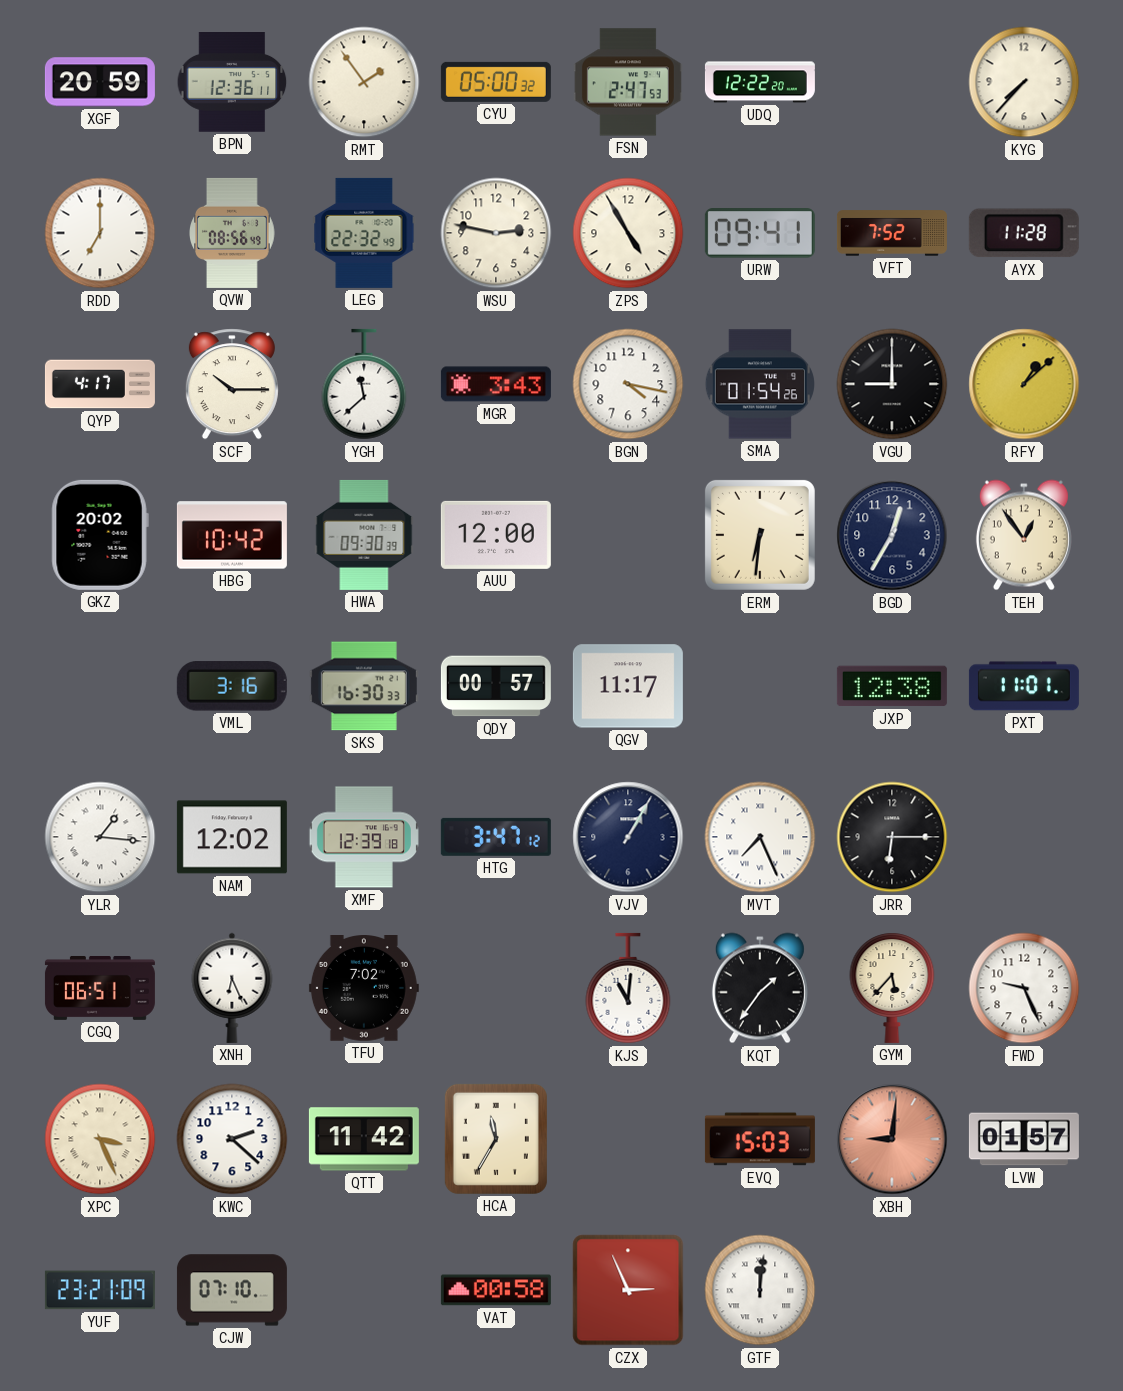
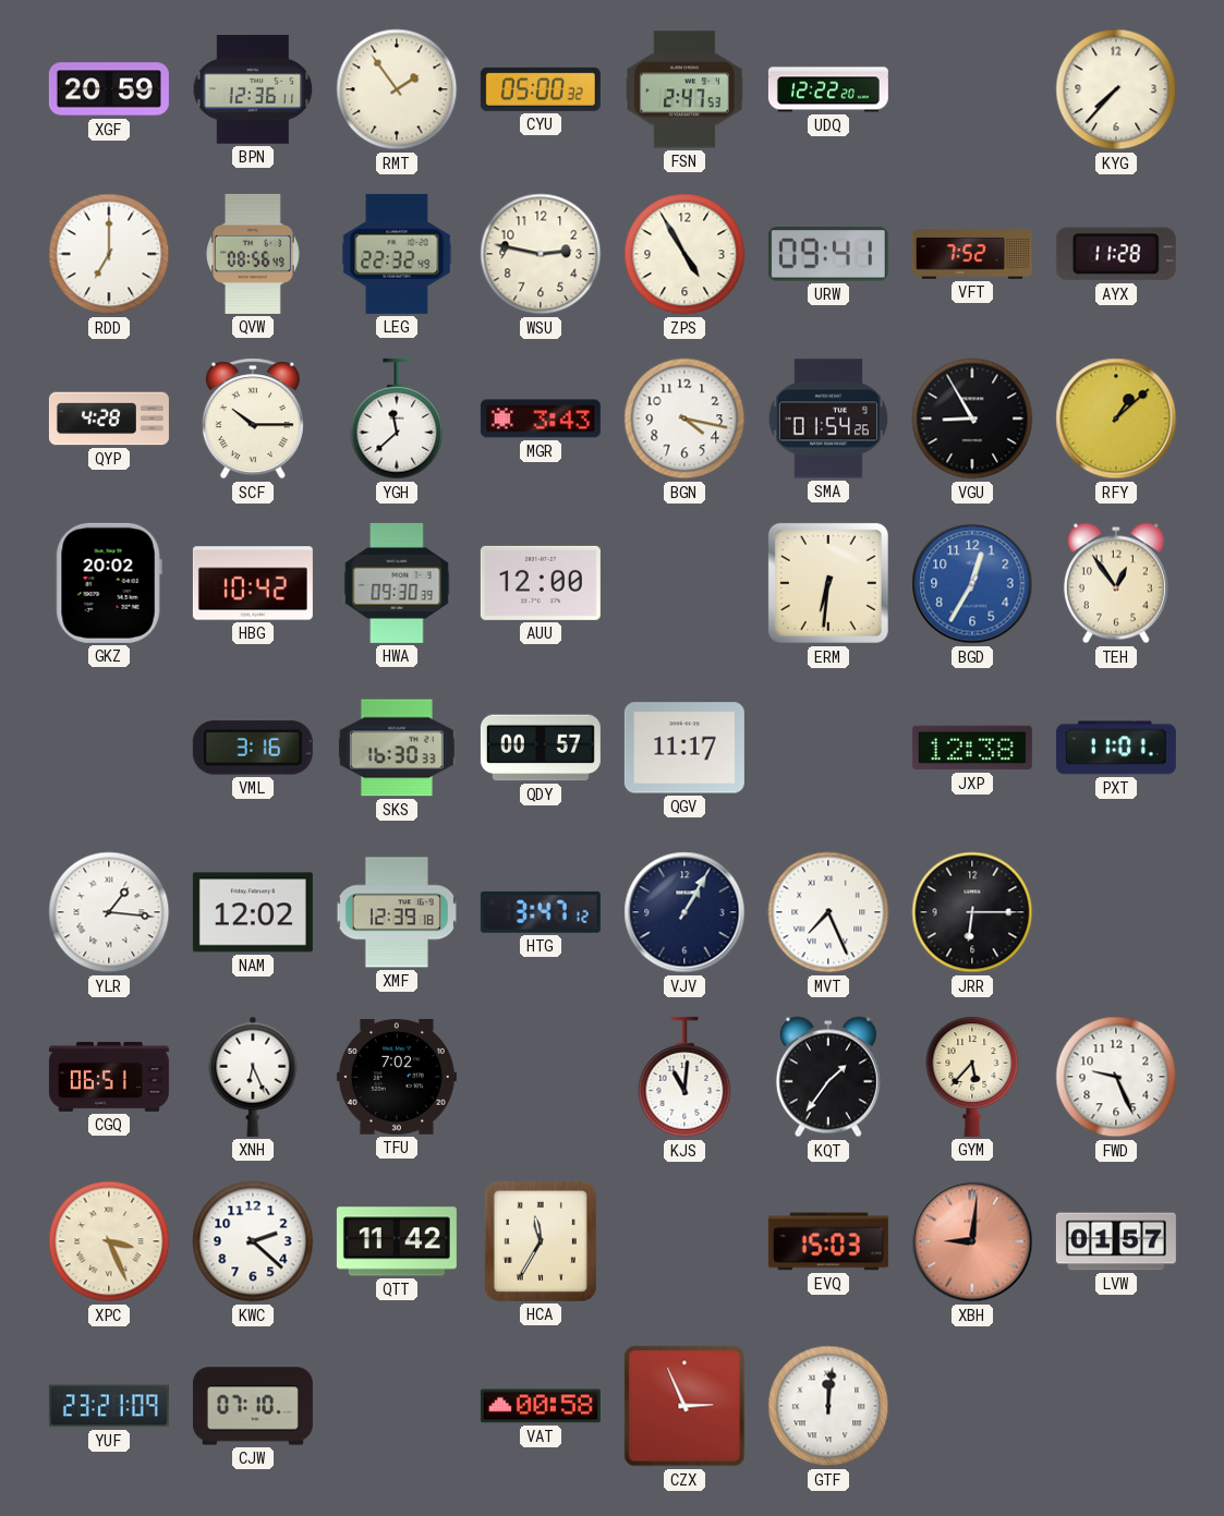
QYP: 4:17 -> 4:28
VGU: 9:00 -> 8:55
BGD dial: navy -> blue
